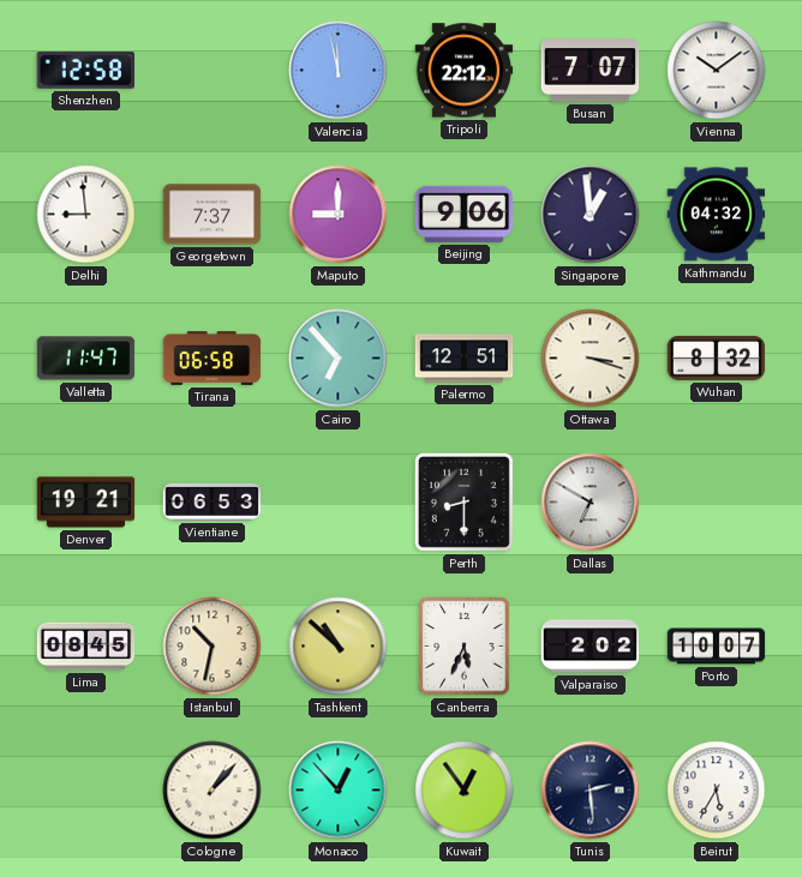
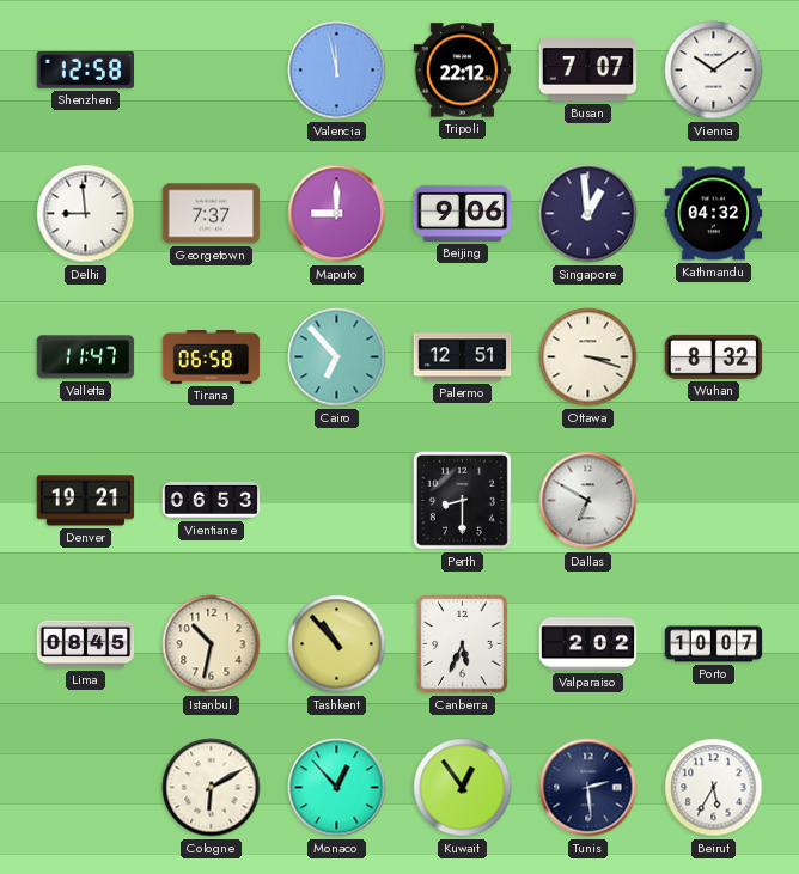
Tashkent: 10:52 -> 10:53
Cologne: 1:07 -> 6:10
